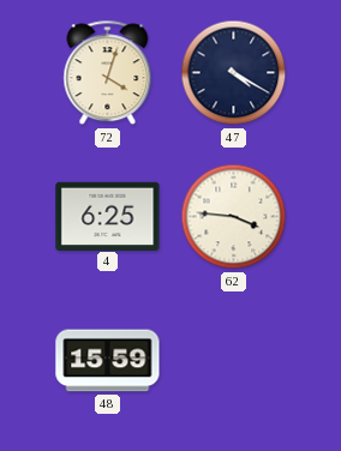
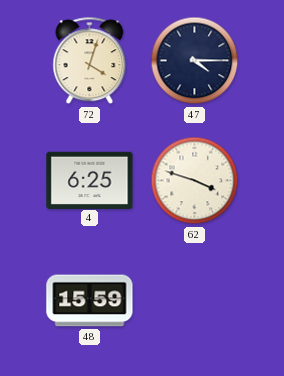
47: 4:20 -> 4:15
62: 3:46 -> 3:48
